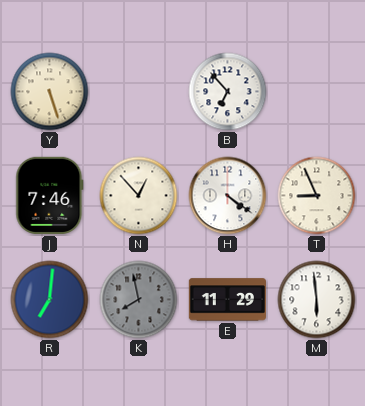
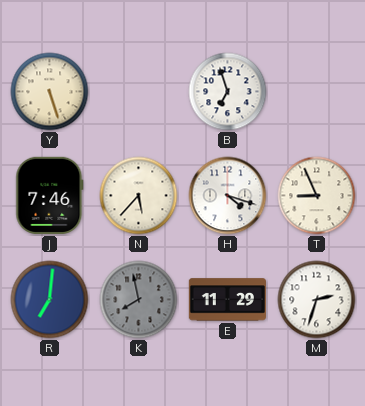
B: 6:53 -> 6:57
N: 12:53 -> 5:37
H: 4:21 -> 4:18
M: 5:59 -> 2:33
